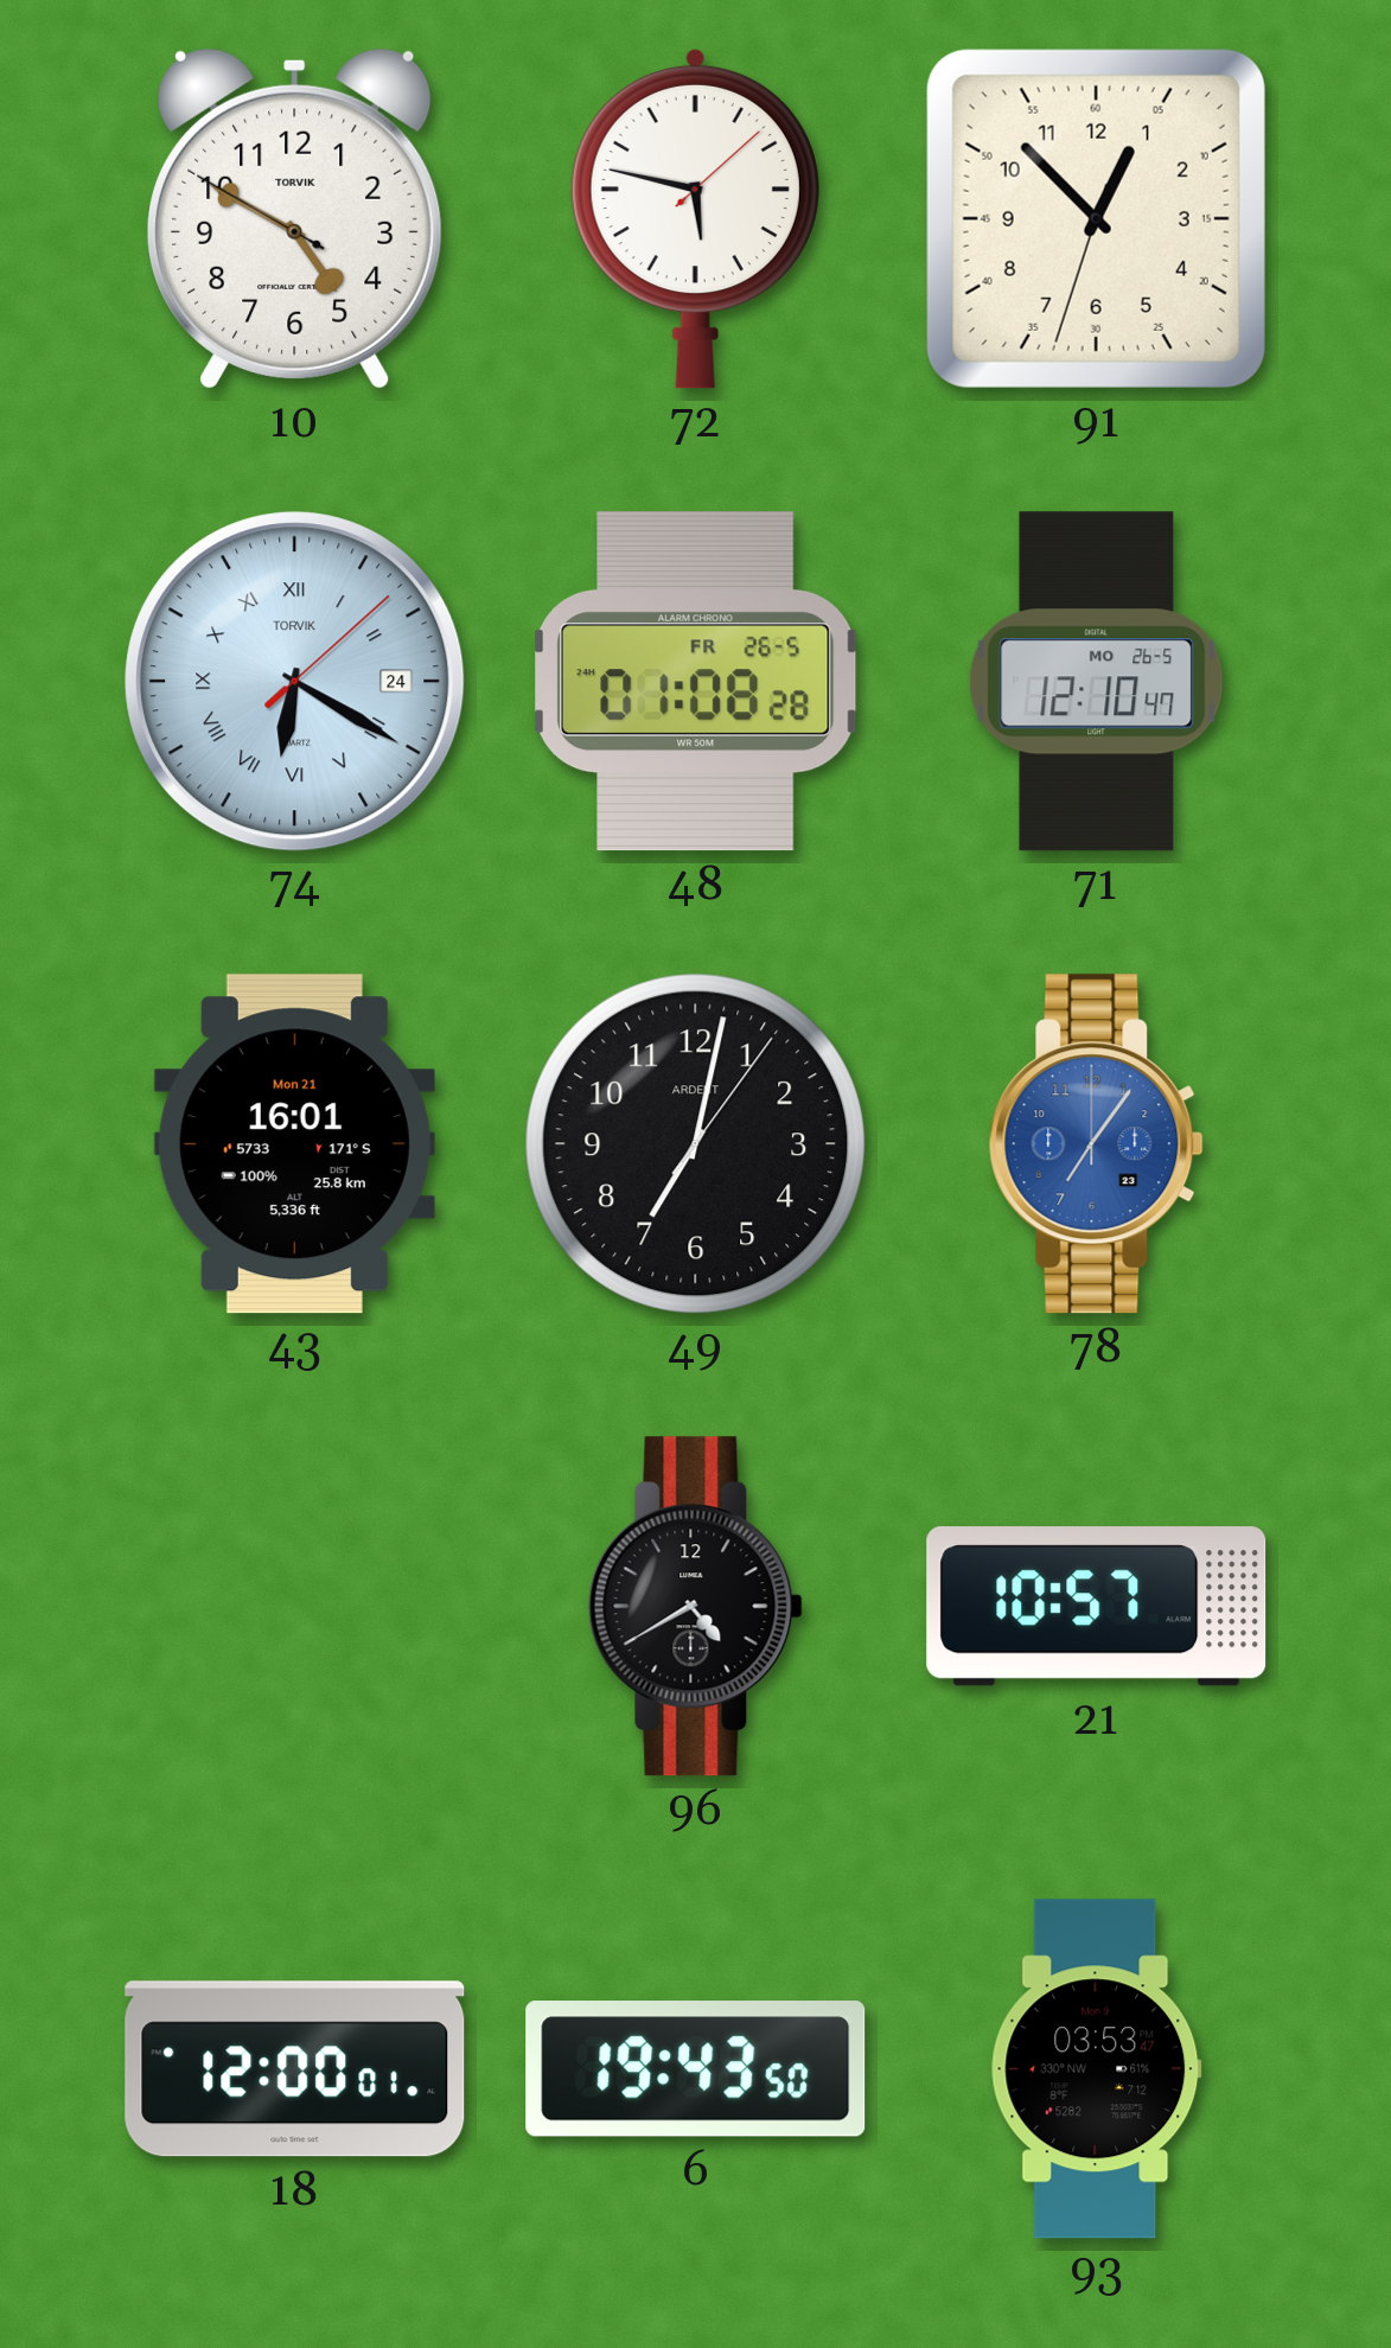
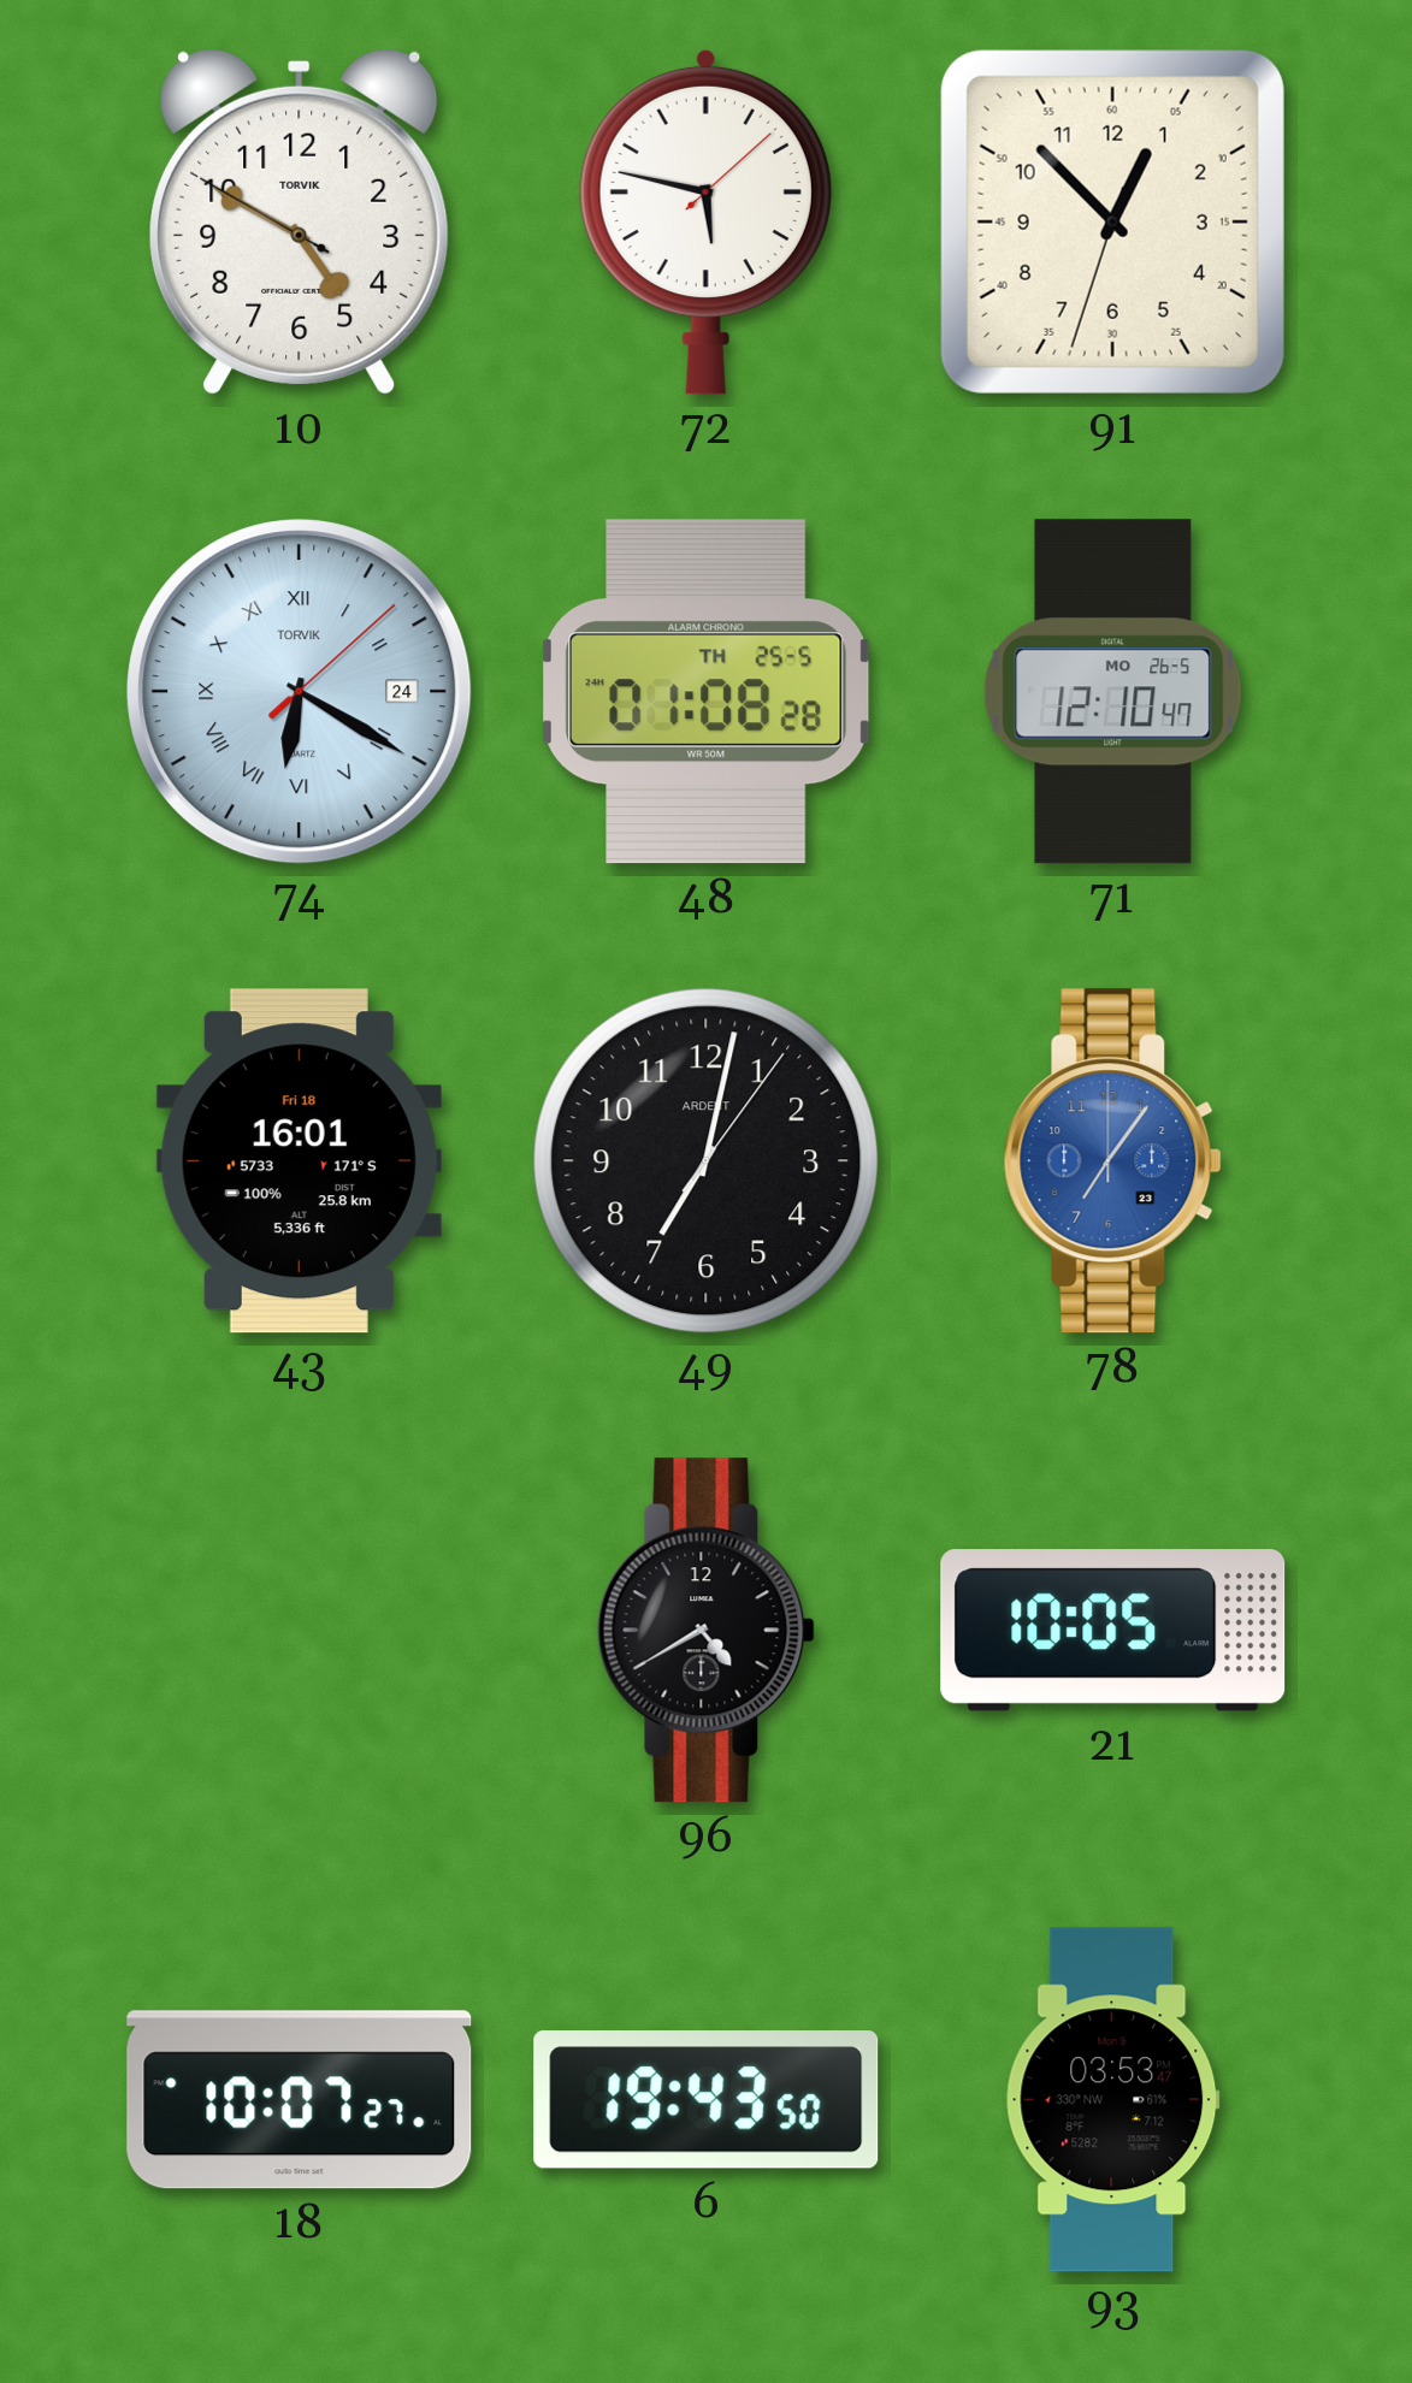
48 date: FR 26-5 -> TH 25-5
43 date: Mon 21 -> Fri 18
21: 10:57 -> 10:05
18: 12:00 -> 10:07
